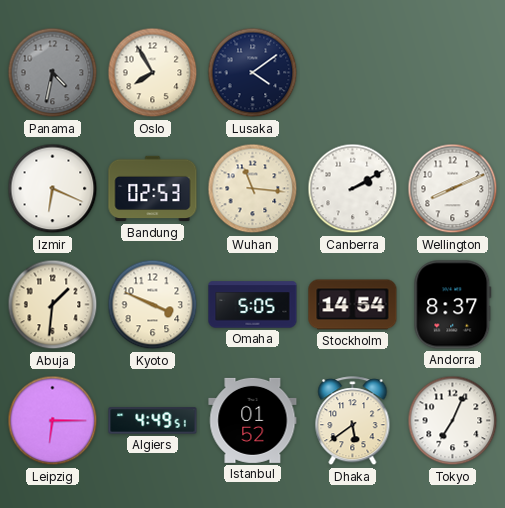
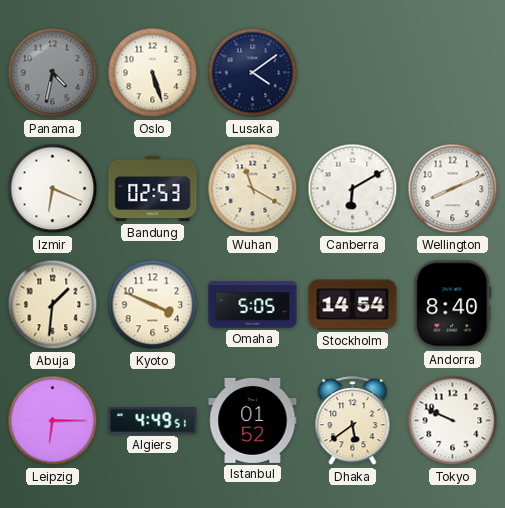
Oslo: 7:55 -> 5:27
Wuhan: 11:16 -> 11:20
Canberra: 2:10 -> 6:10
Andorra: 8:37 -> 8:40
Tokyo: 7:04 -> 9:49
